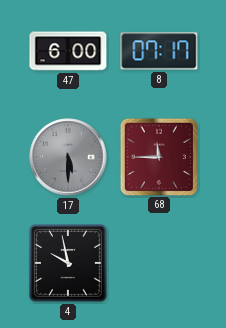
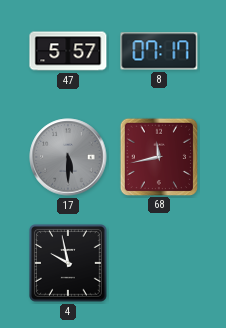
47: 6:00 -> 5:57
68: 11:45 -> 11:43
